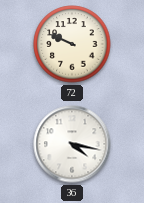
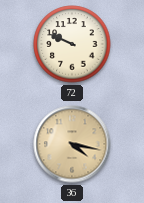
36 dial: white -> champagne
